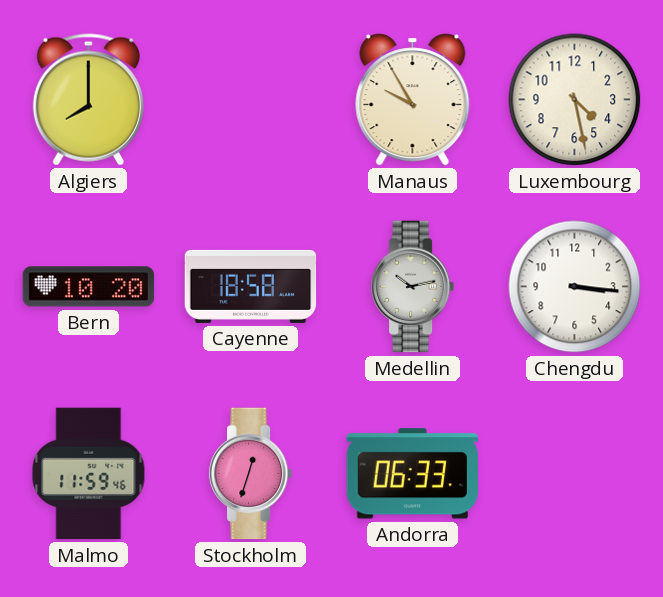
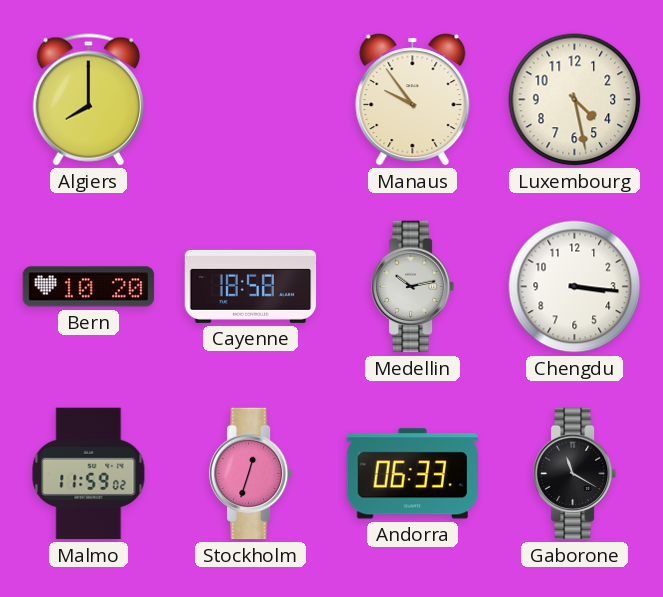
Manaus: 9:55 -> 9:54
Malmo: 11:59:46 -> 11:59:02
Gaborone: none -> 11:20
